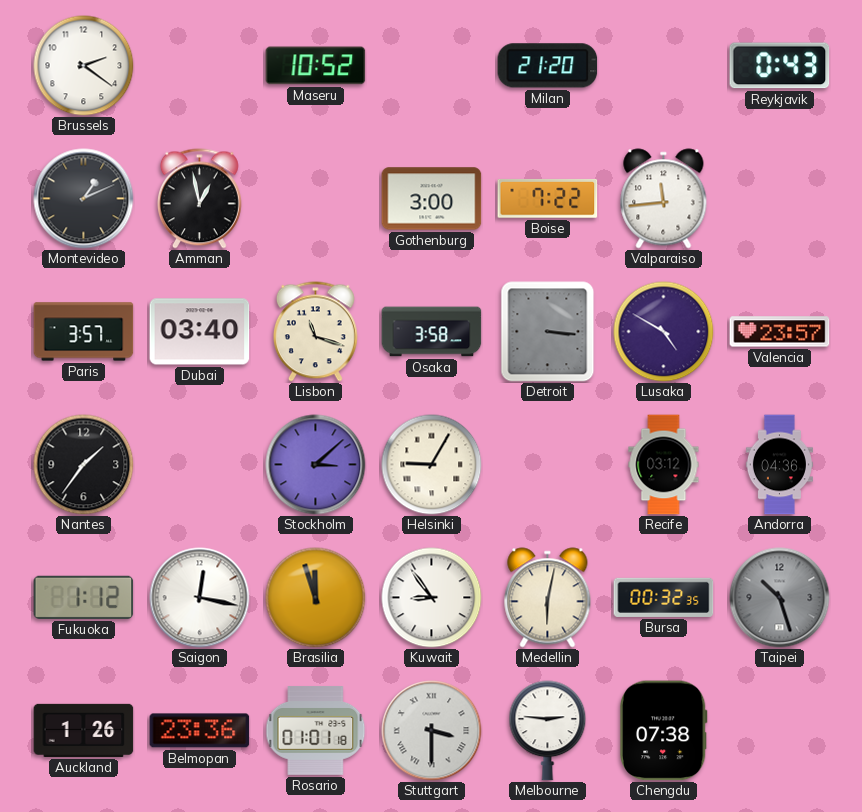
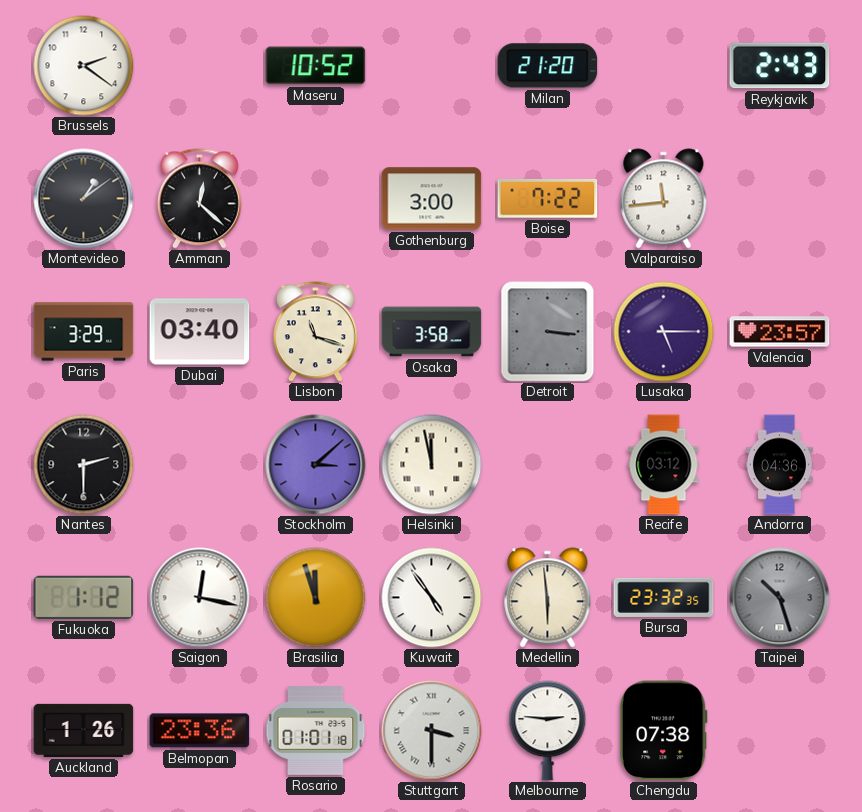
Reykjavik: 0:43 -> 2:43
Montevideo: 1:11 -> 1:09
Amman: 12:58 -> 12:22
Paris: 3:57 -> 3:29
Lusaka: 4:50 -> 5:15
Nantes: 1:36 -> 2:30
Helsinki: 9:05 -> 11:58
Kuwait: 8:54 -> 4:54
Medellin: 6:02 -> 5:59
Bursa: 00:32 -> 23:32
